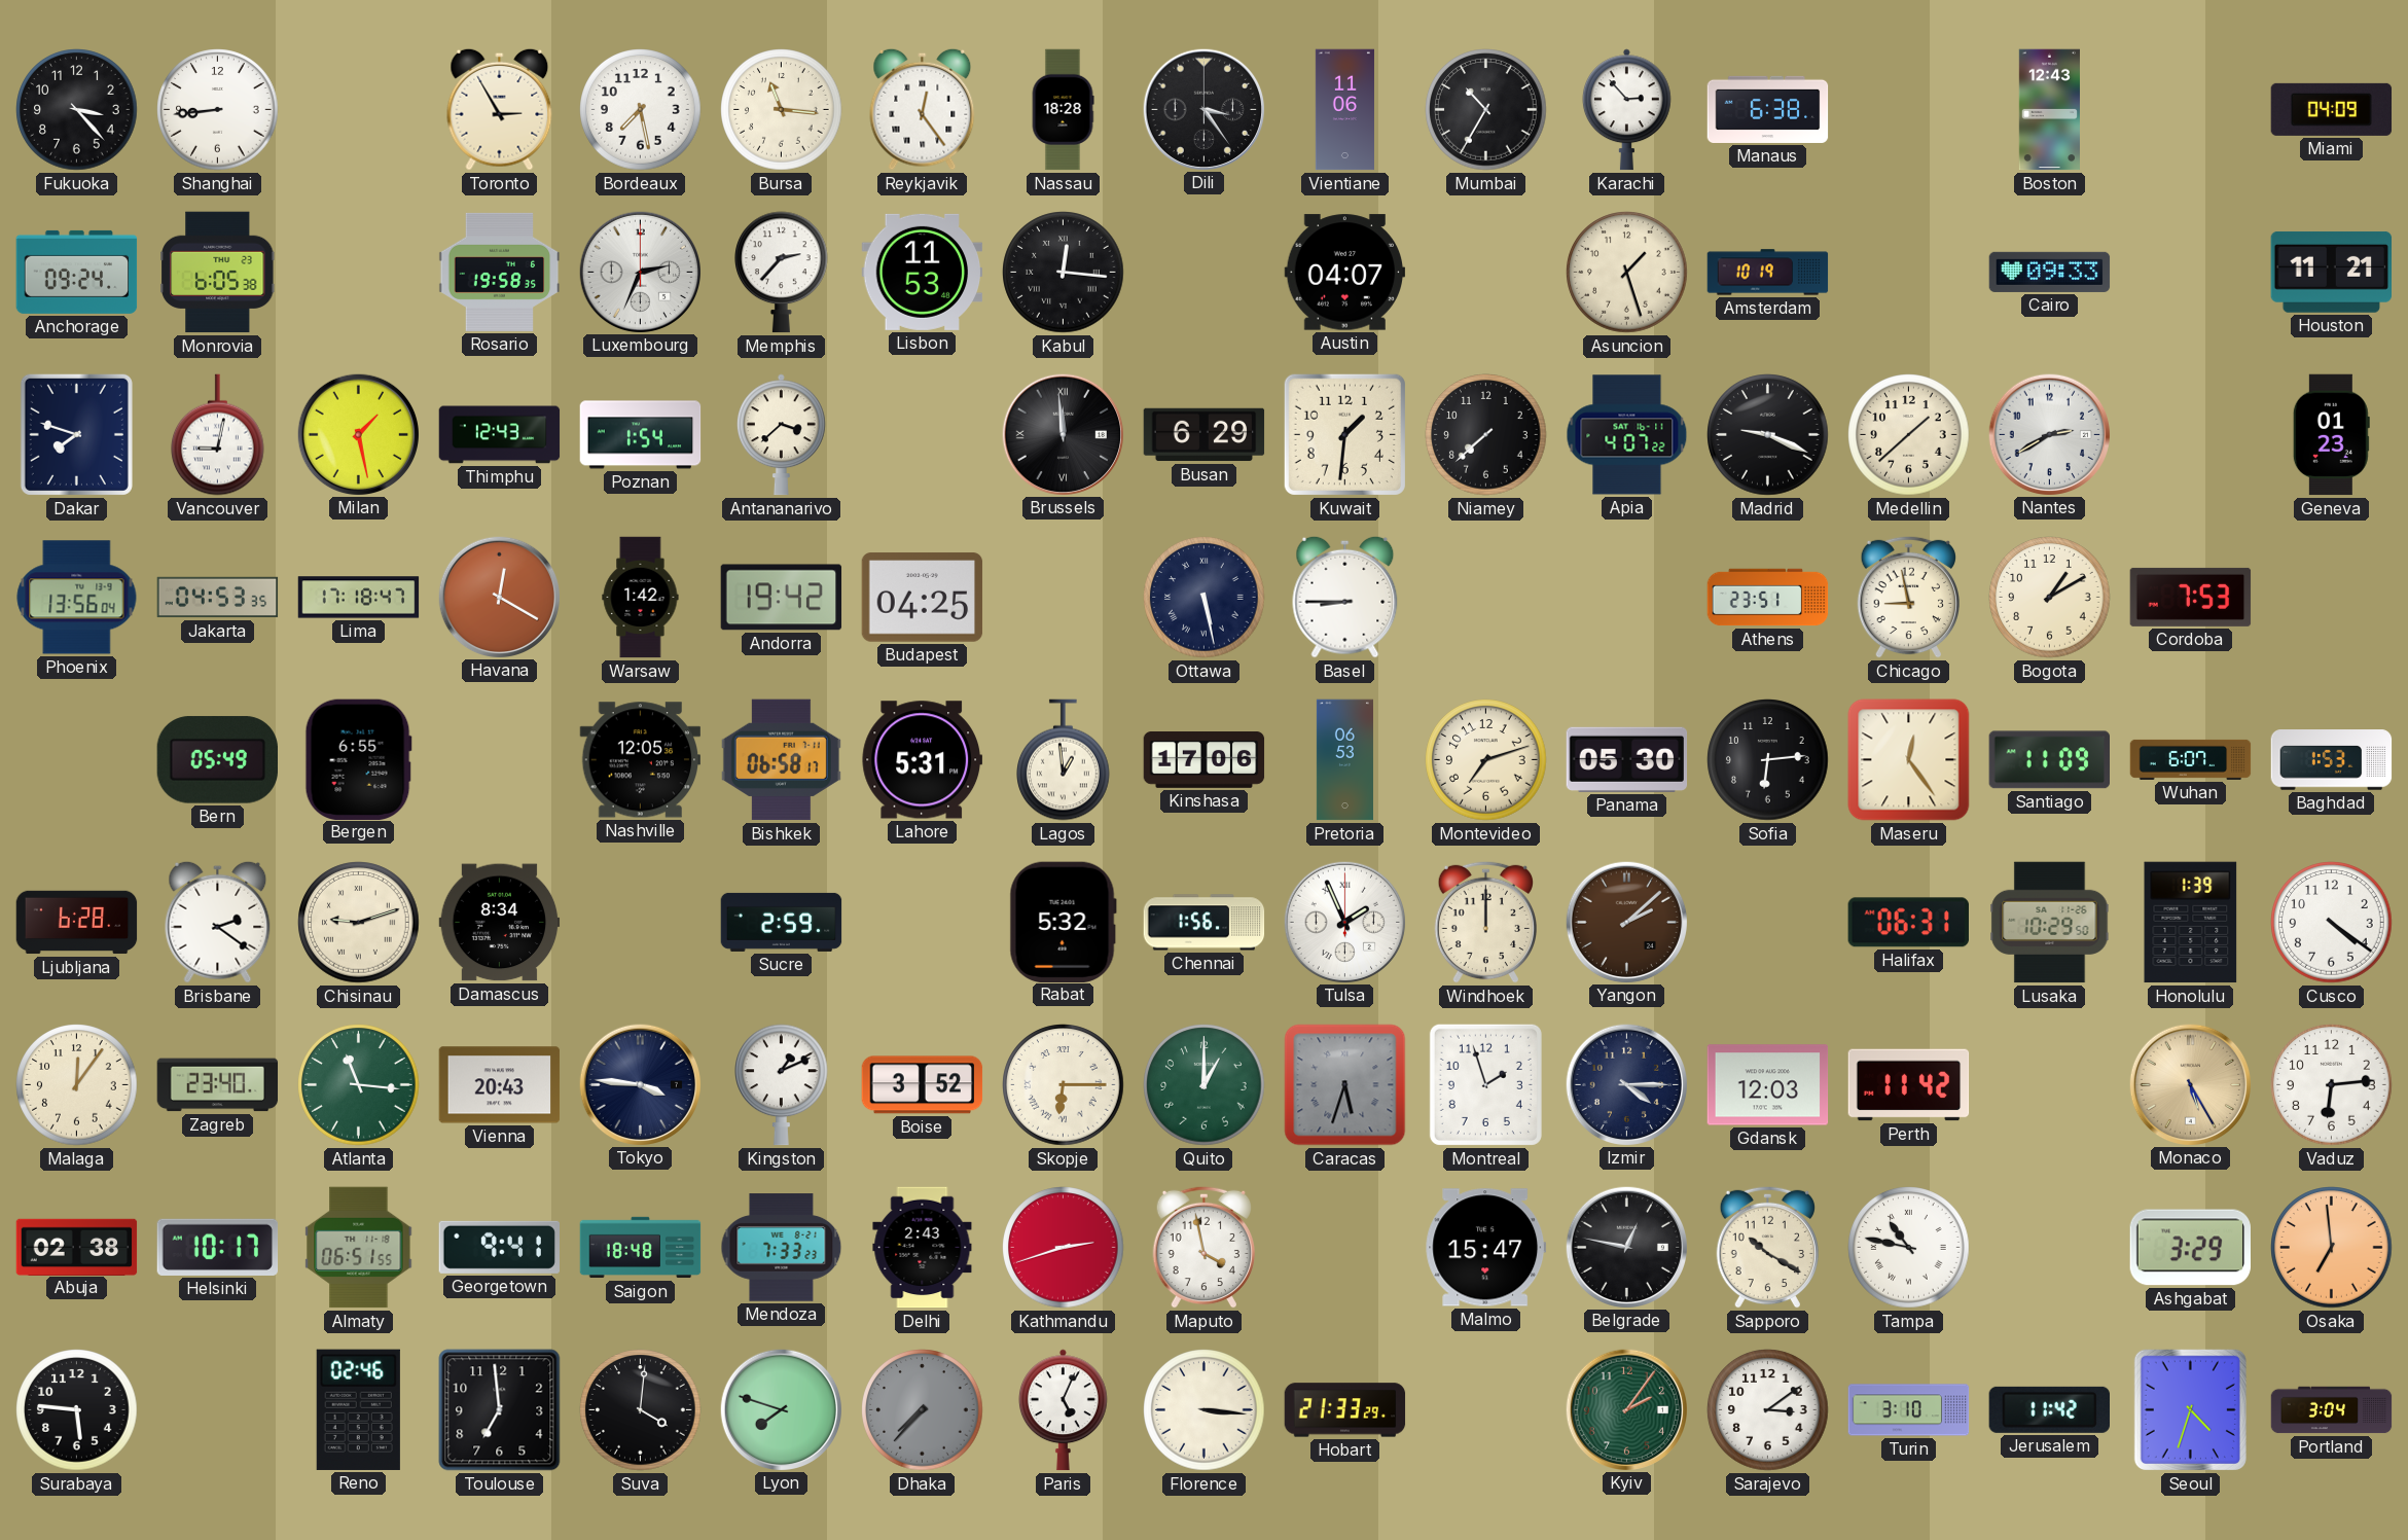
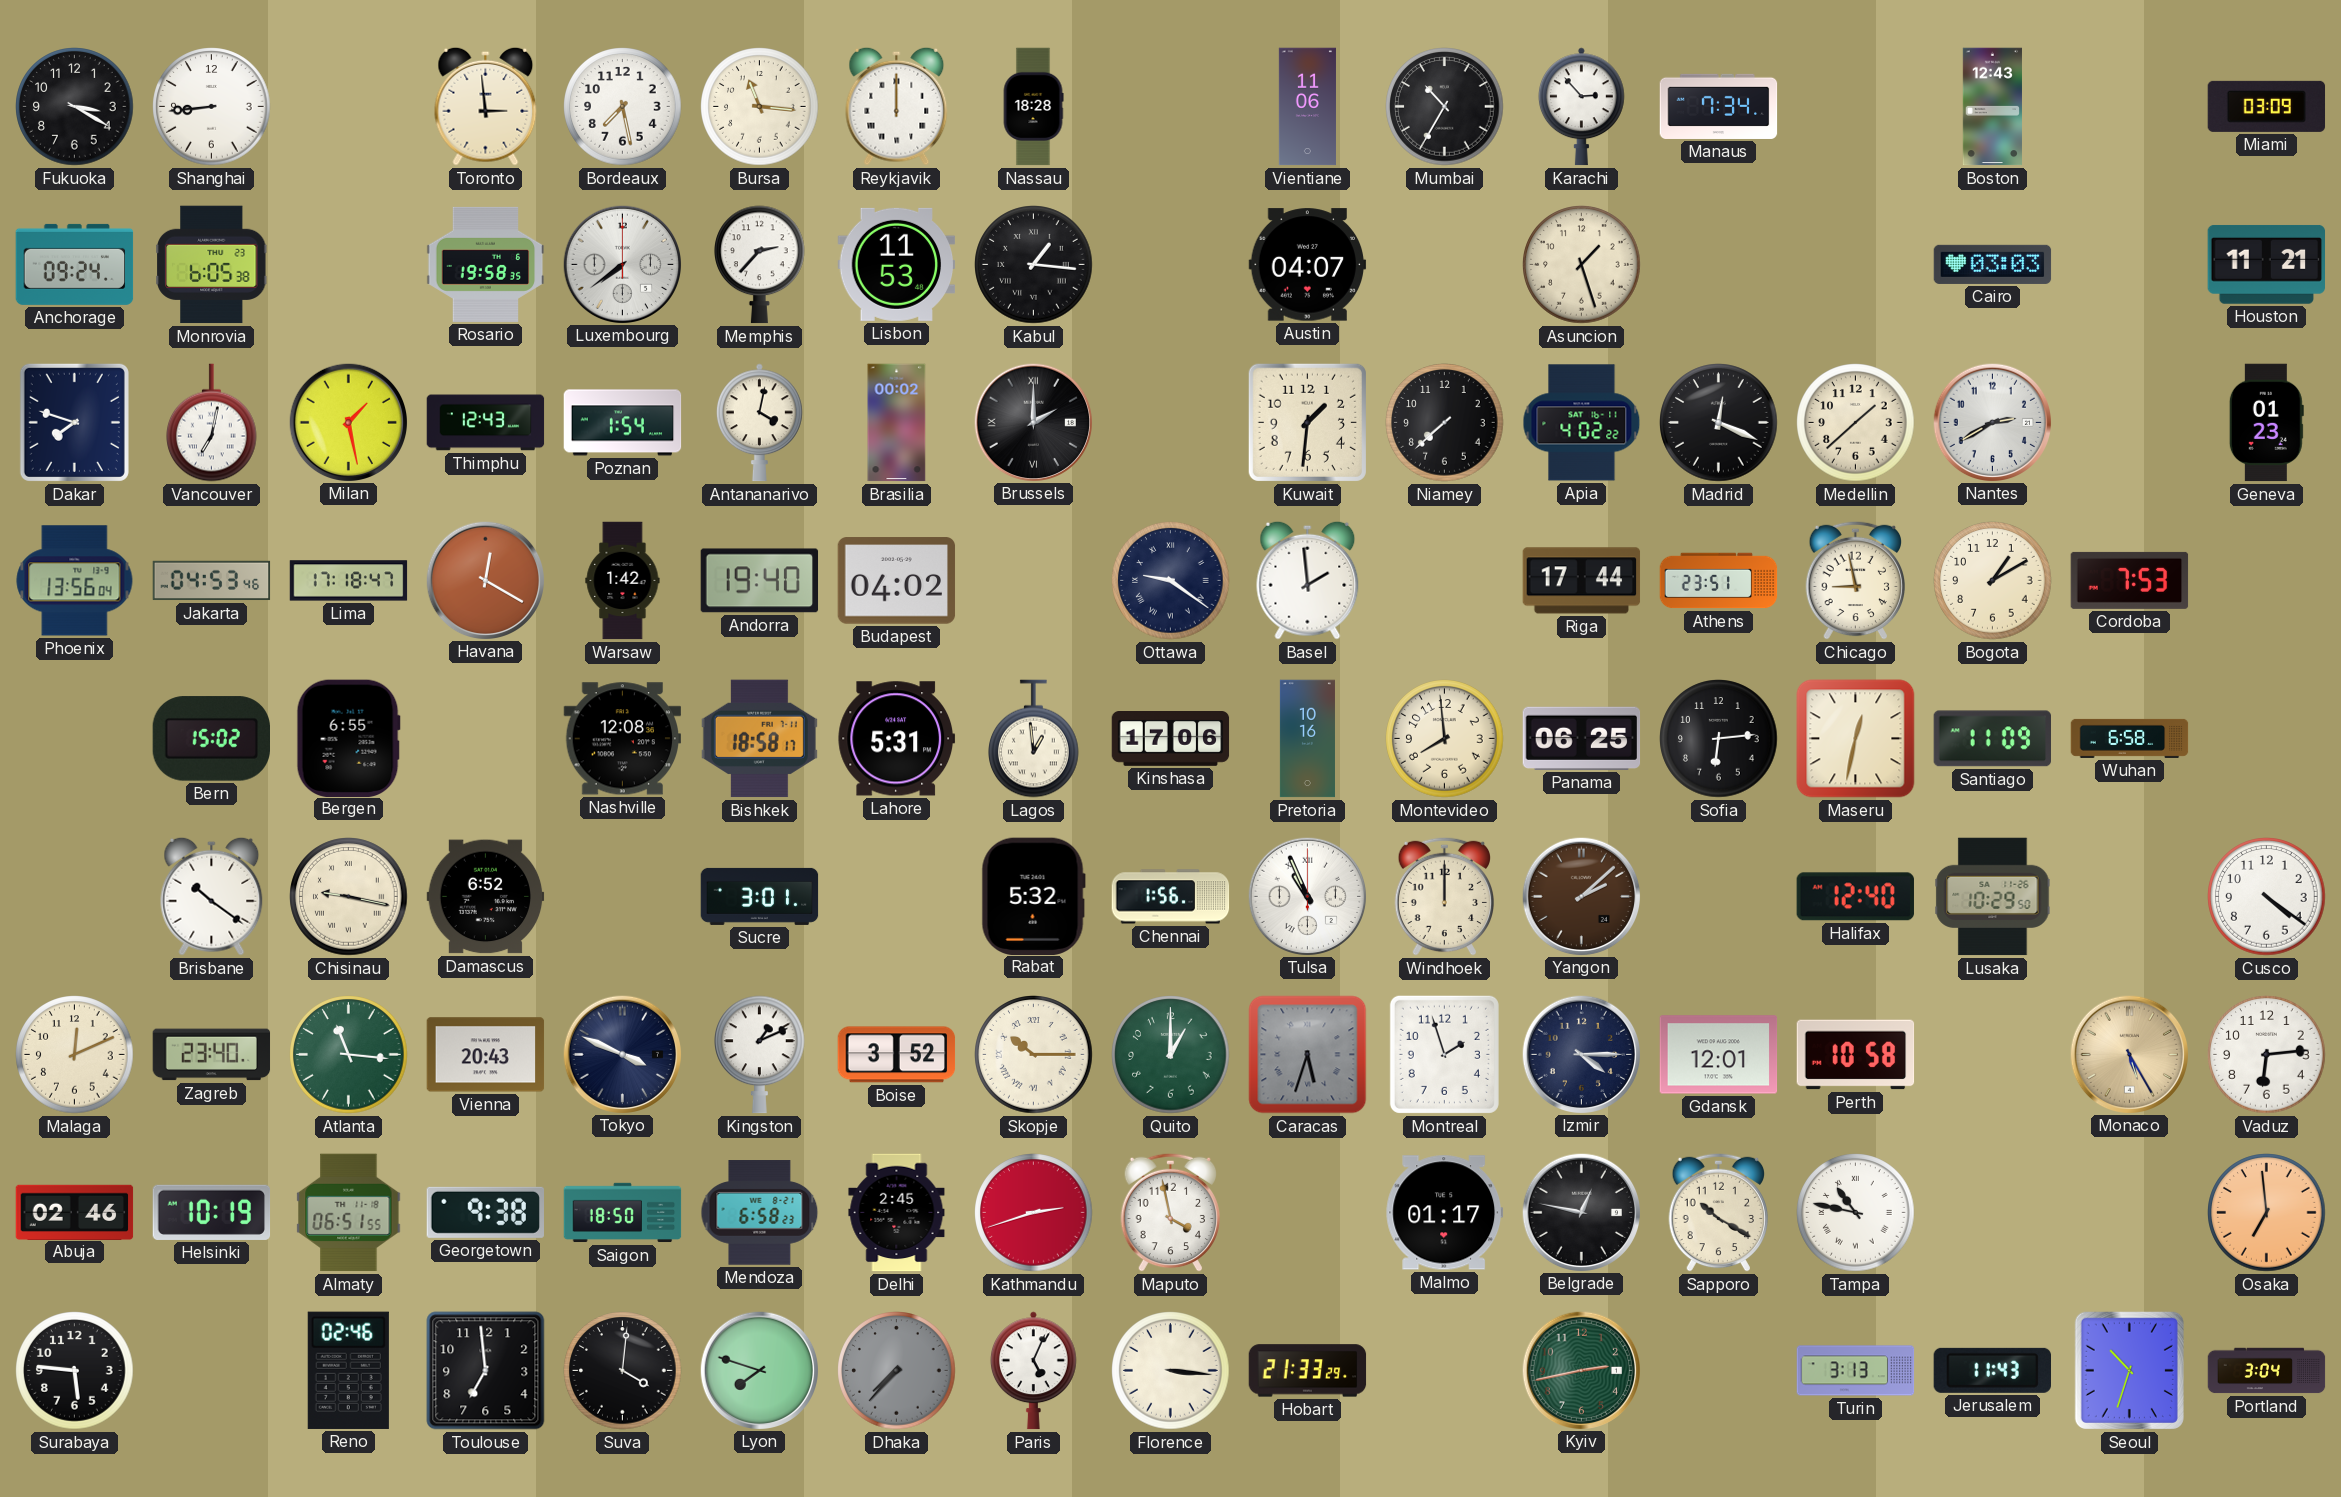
Fukuoka: 3:23 -> 3:20
Toronto: 2:55 -> 2:59
Reykjavik: 12:24 -> 12:00
Dili: 3:24 -> none
Manaus: 6:38 -> 7:34
Miami: 04:09 -> 03:09
Luxembourg: 2:34 -> 7:39
Kabul: 12:16 -> 1:16
Amsterdam: 10:19 -> none
Cairo: 09:33 -> 03:03
Vancouver: 9:02 -> 7:02
Antananarivo: 3:38 -> 4:02
Brasilia: none -> 00:02
Brussels: 11:59 -> 2:00
Busan: 6:29 -> none
Apia: 4:07 -> 4:02
Madrid: 9:19 -> 12:19
Jakarta: 04:53:35 -> 04:53:46
Andorra: 19:42 -> 19:40
Budapest: 04:25 -> 04:02
Ottawa: 5:28 -> 9:21
Basel: 8:45 -> 1:59
Riga: none -> 17:44
Bern: 05:49 -> 15:02
Nashville: 12:05 -> 12:08
Bishkek: 06:58 -> 18:58
Pretoria: 06:53 -> 10:16
Montevideo: 7:12 -> 7:59
Panama: 05:30 -> 06:25
Maseru: 12:24 -> 12:32
Wuhan: 6:07 -> 6:58
Baghdad: 1:53 -> none
Ljubljana: 6:28 -> none
Brisbane: 2:21 -> 10:21
Chisinau: 9:12 -> 9:17
Damascus: 8:34 -> 6:52
Sucre: 2:59 -> 3:01
Tulsa: 1:56 -> 10:56
Halifax: 06:31 -> 12:40
Honolulu: 1:39 -> none
Malaga: 12:06 -> 12:11
Tokyo: 3:46 -> 3:49
Skopje: 6:15 -> 10:15
Gdansk: 12:03 -> 12:01
Perth: 11:42 -> 10:58
Abuja: 02:38 -> 02:46
Helsinki: 10:17 -> 10:19
Georgetown: 9:41 -> 9:38
Saigon: 18:48 -> 18:50
Mendoza: 7:33 -> 6:58
Delhi: 2:43 -> 2:45
Malmo: 15:47 -> 01:17
Ashgabat: 3:29 -> none
Kyiv: 2:06 -> 2:43
Sarajevo: 3:09 -> none
Turin: 3:10 -> 3:13
Jerusalem: 11:42 -> 11:43
Seoul: 4:33 -> 10:33
